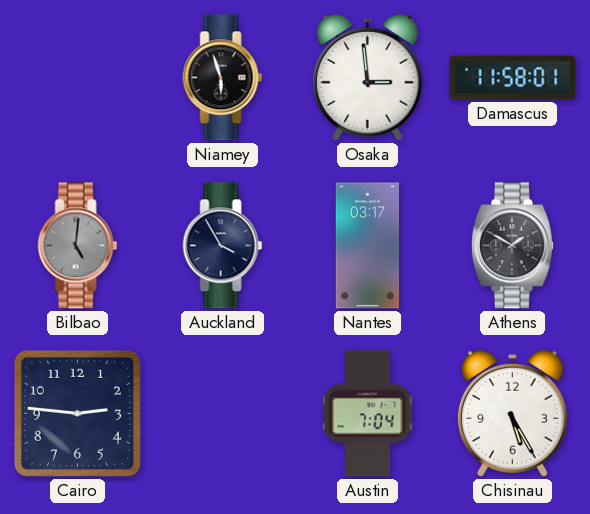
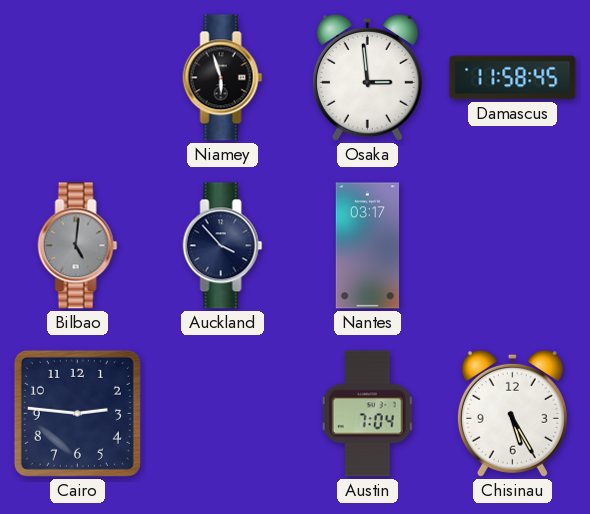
Damascus: 11:58:01 -> 11:58:45
Auckland: 3:55 -> 3:53
Athens: 1:50 -> none
